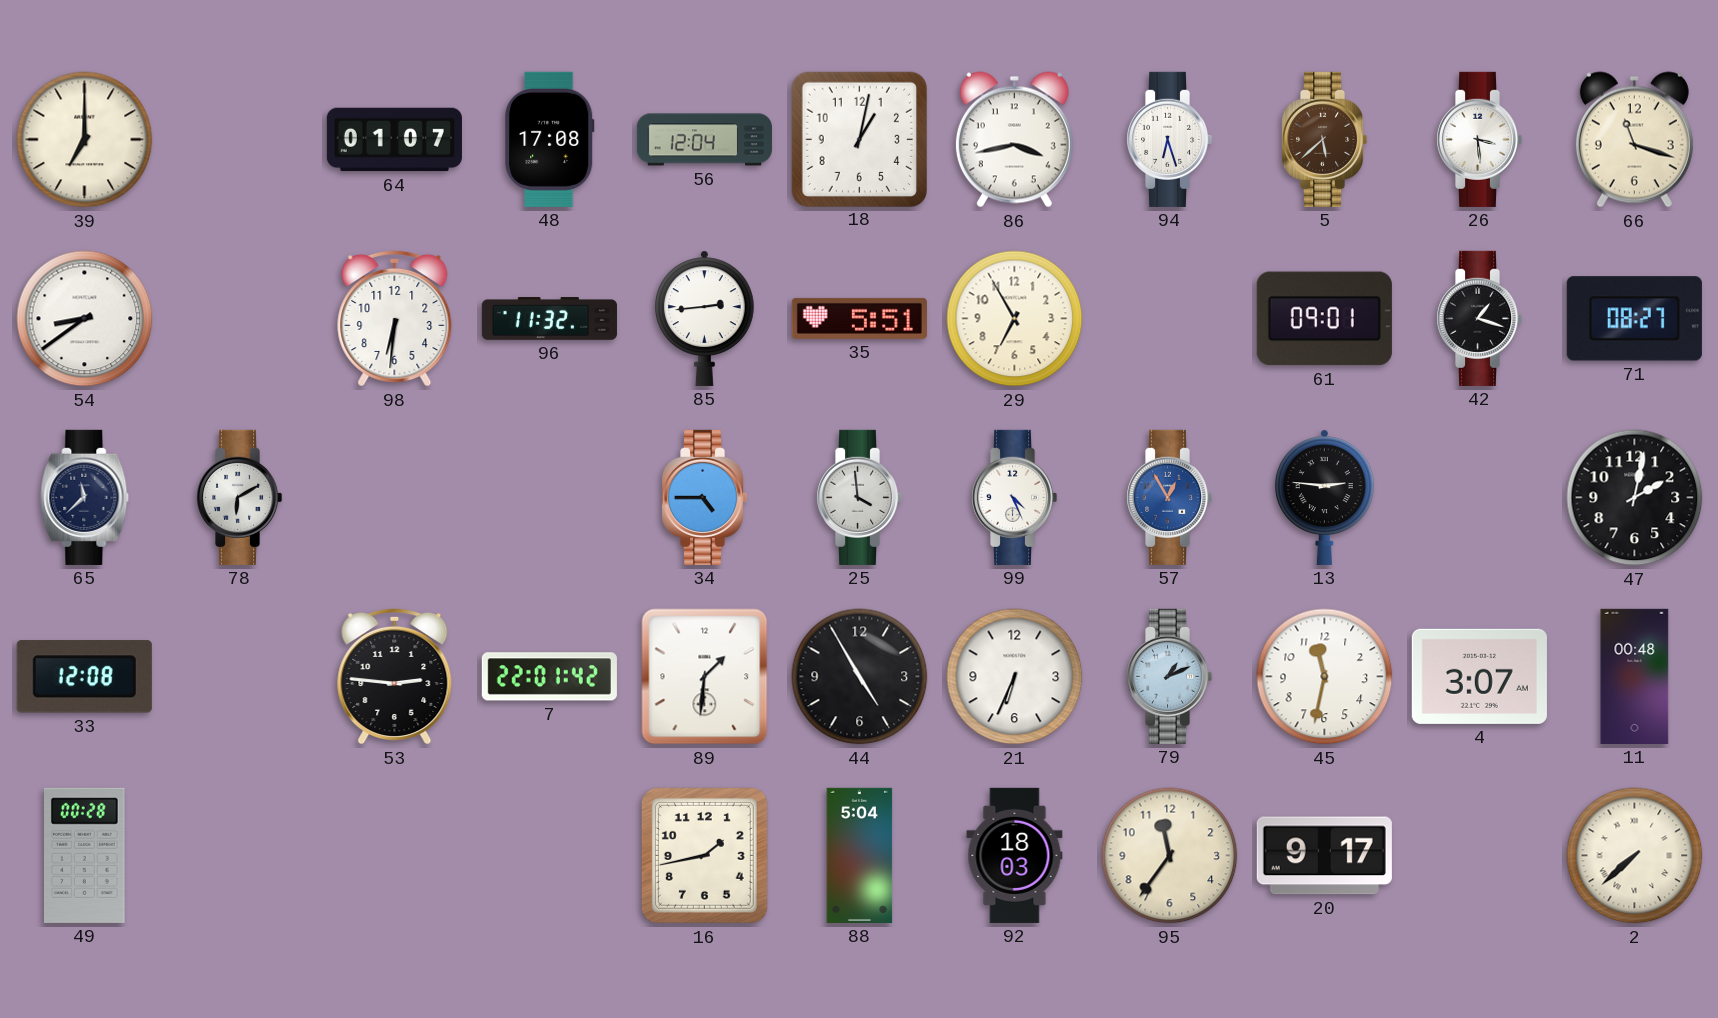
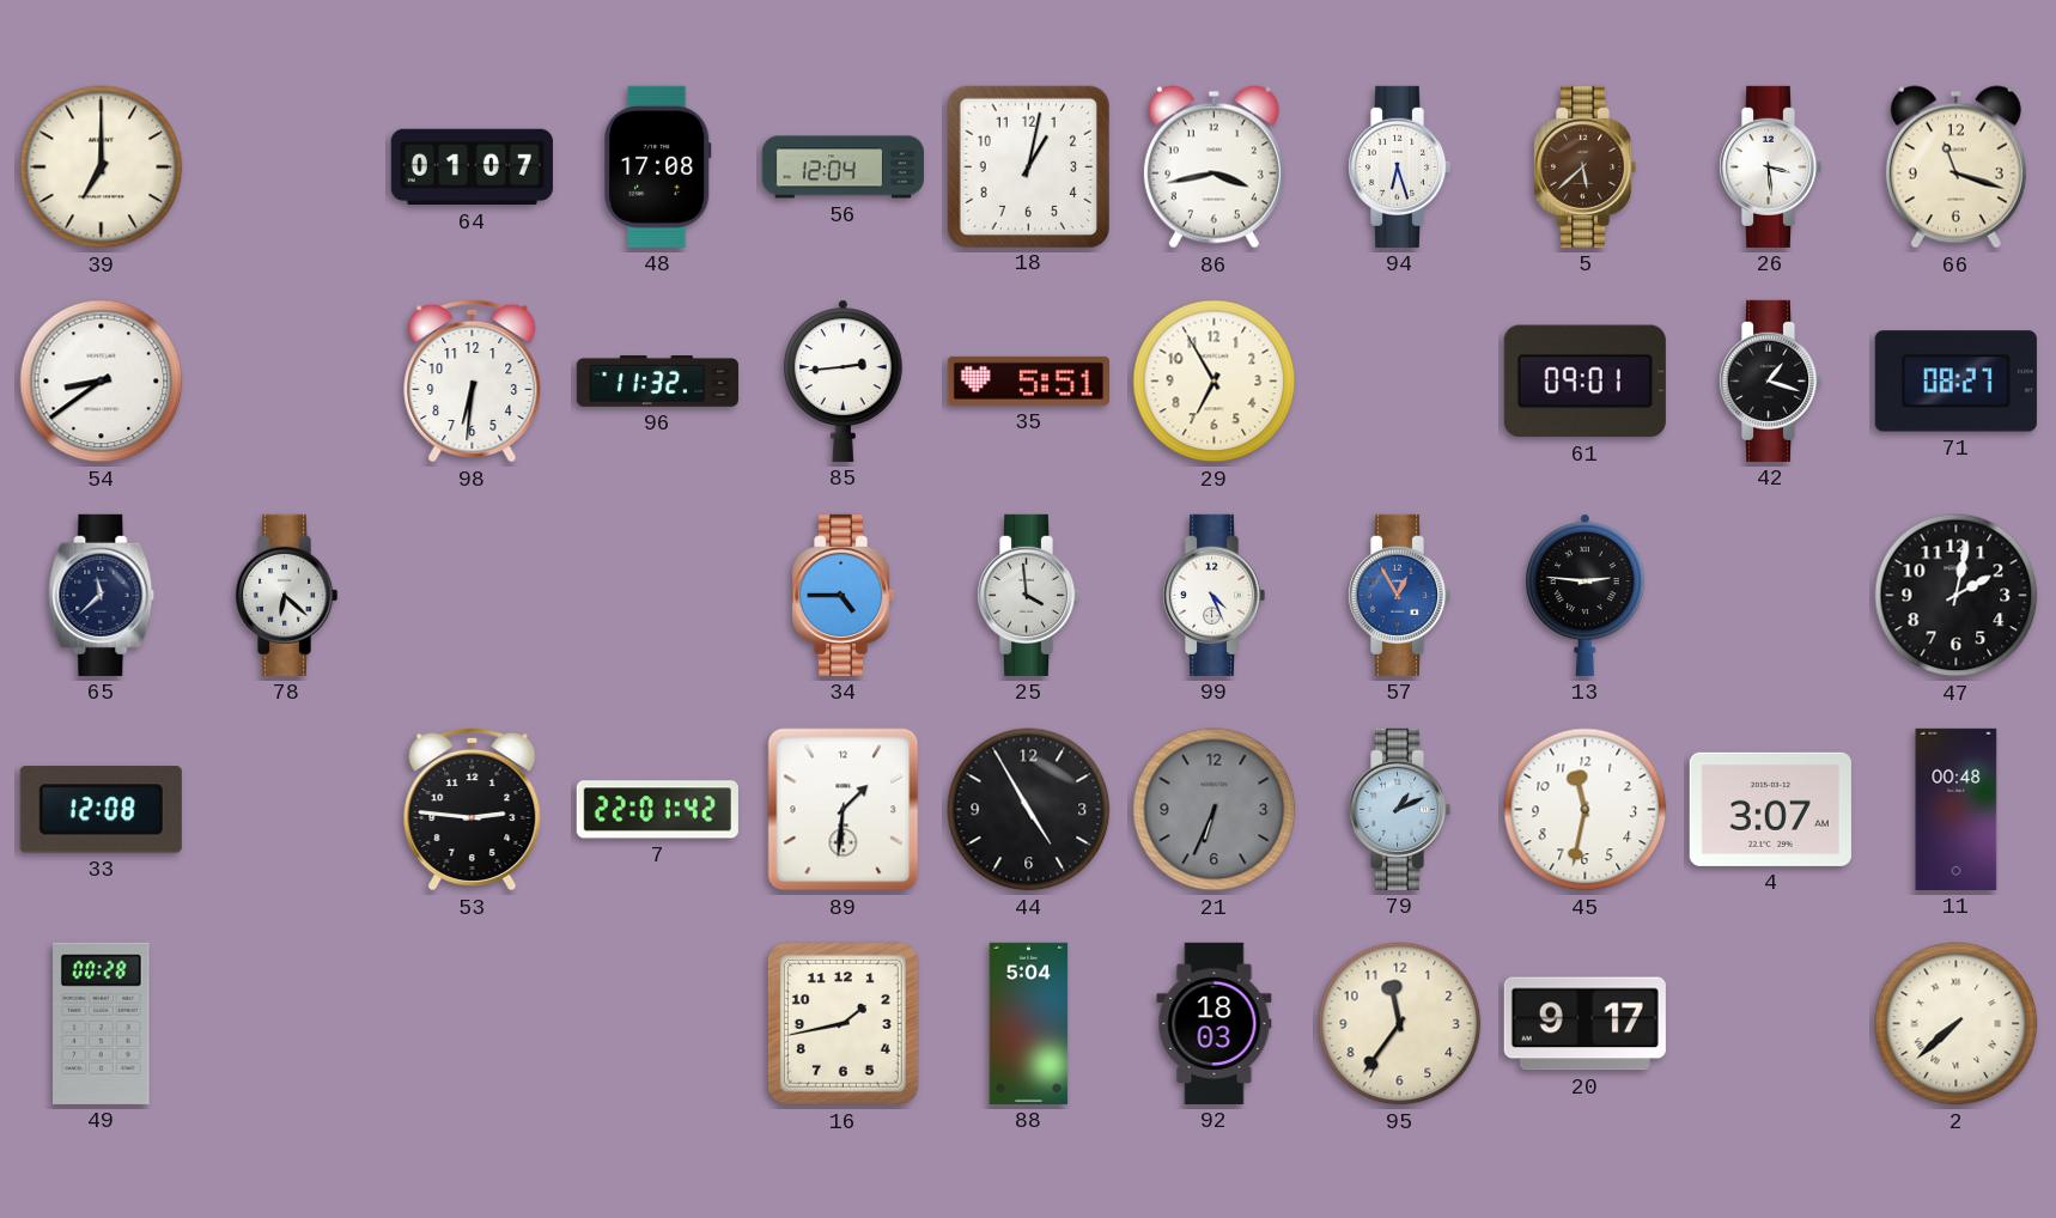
78: 6:10 -> 6:22
21 dial: white -> grey
